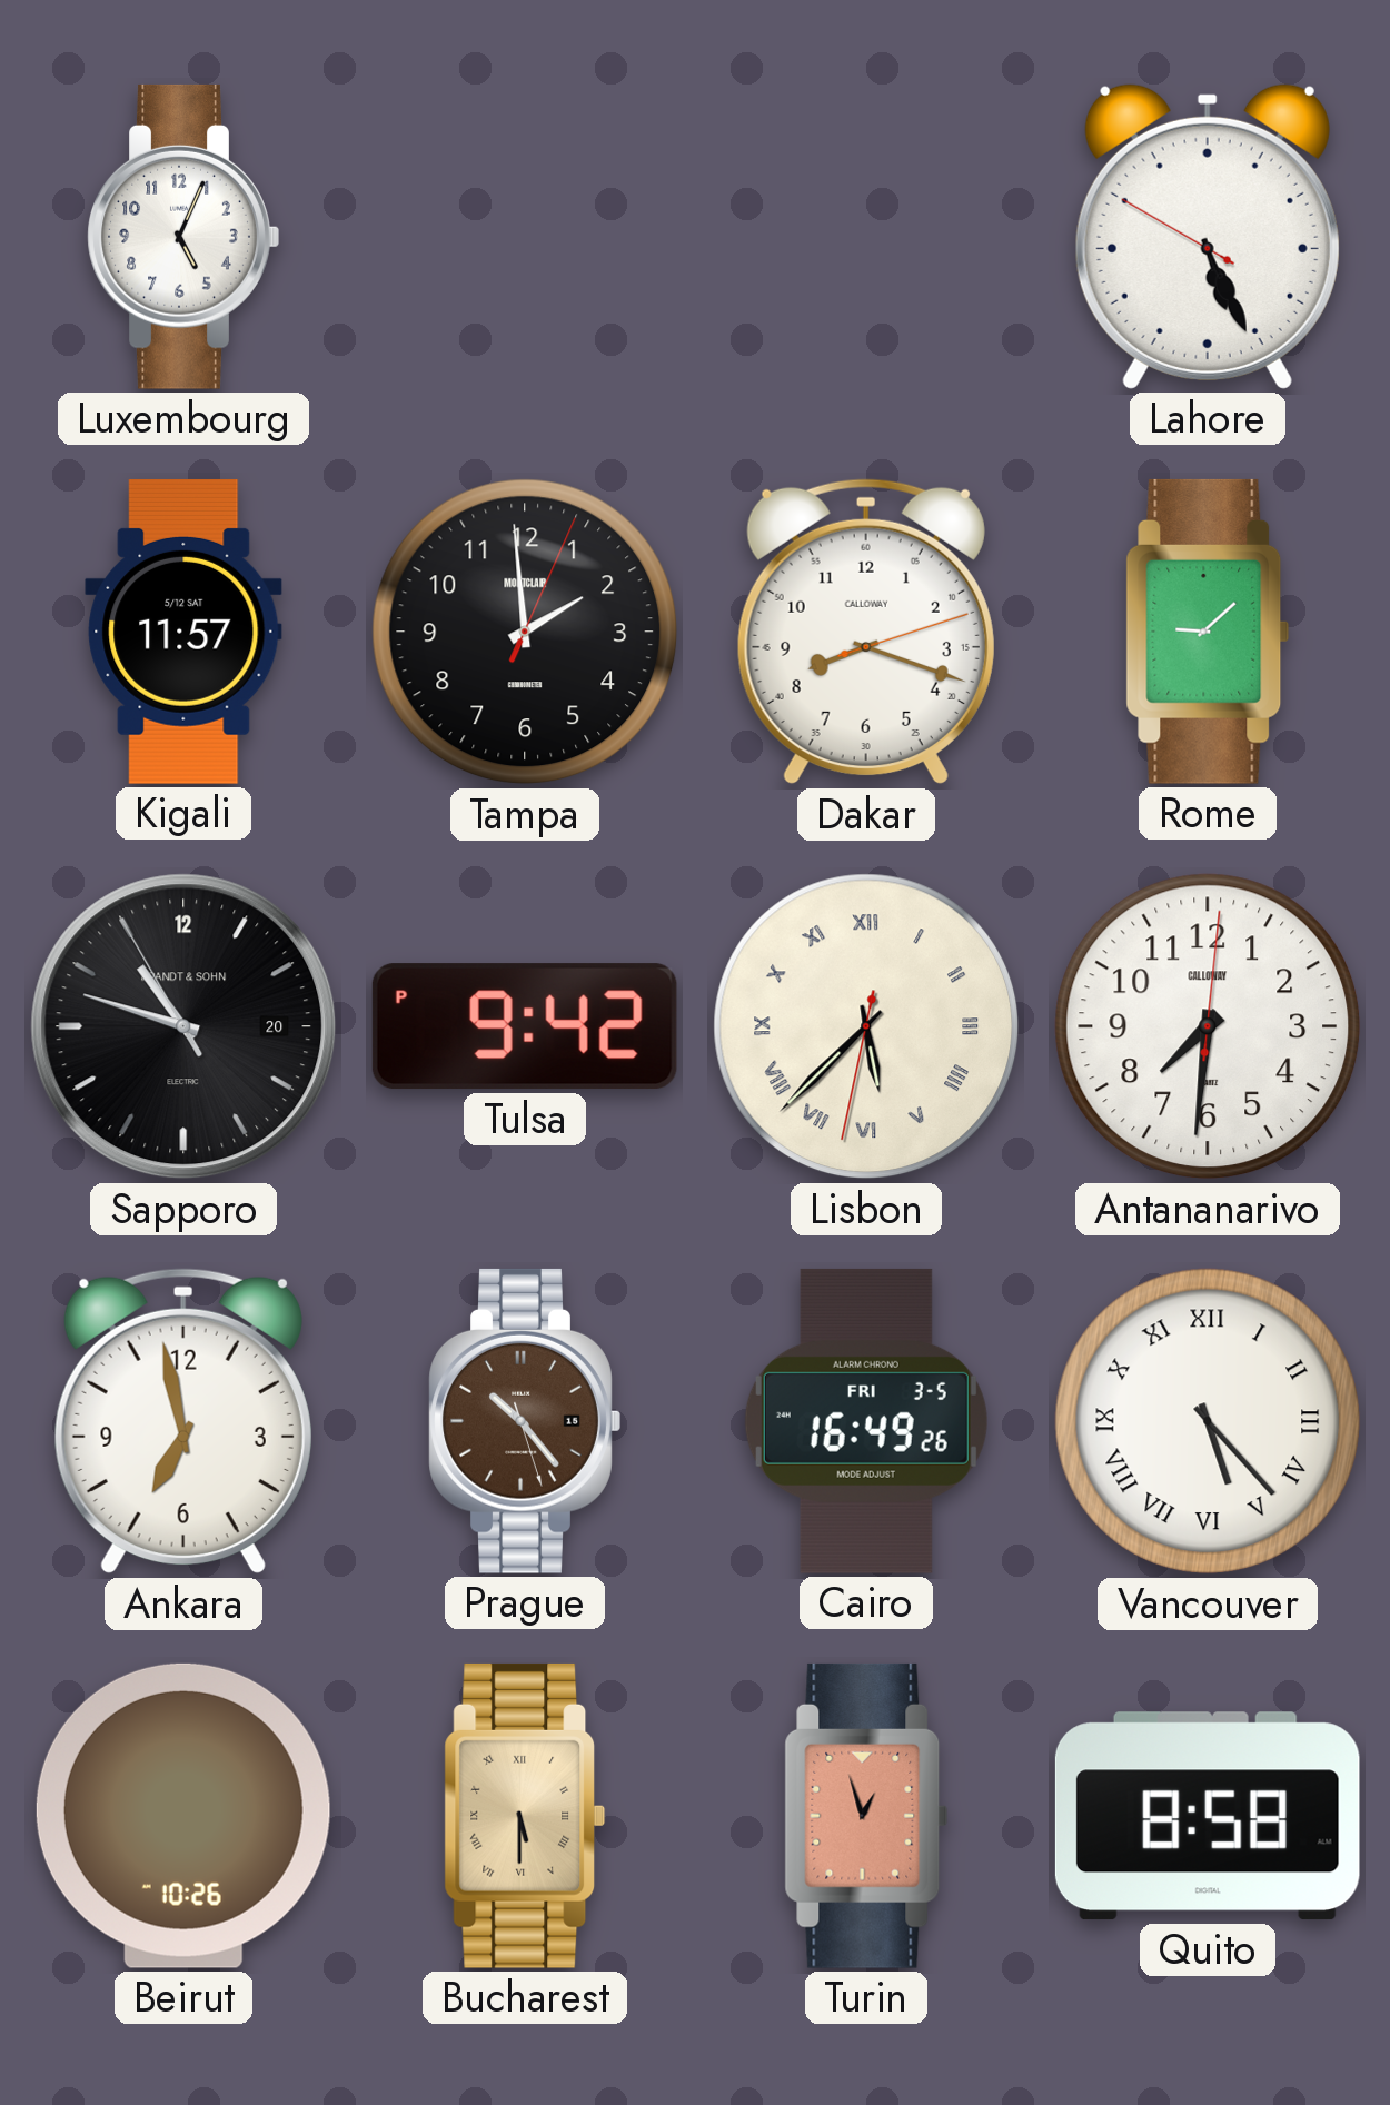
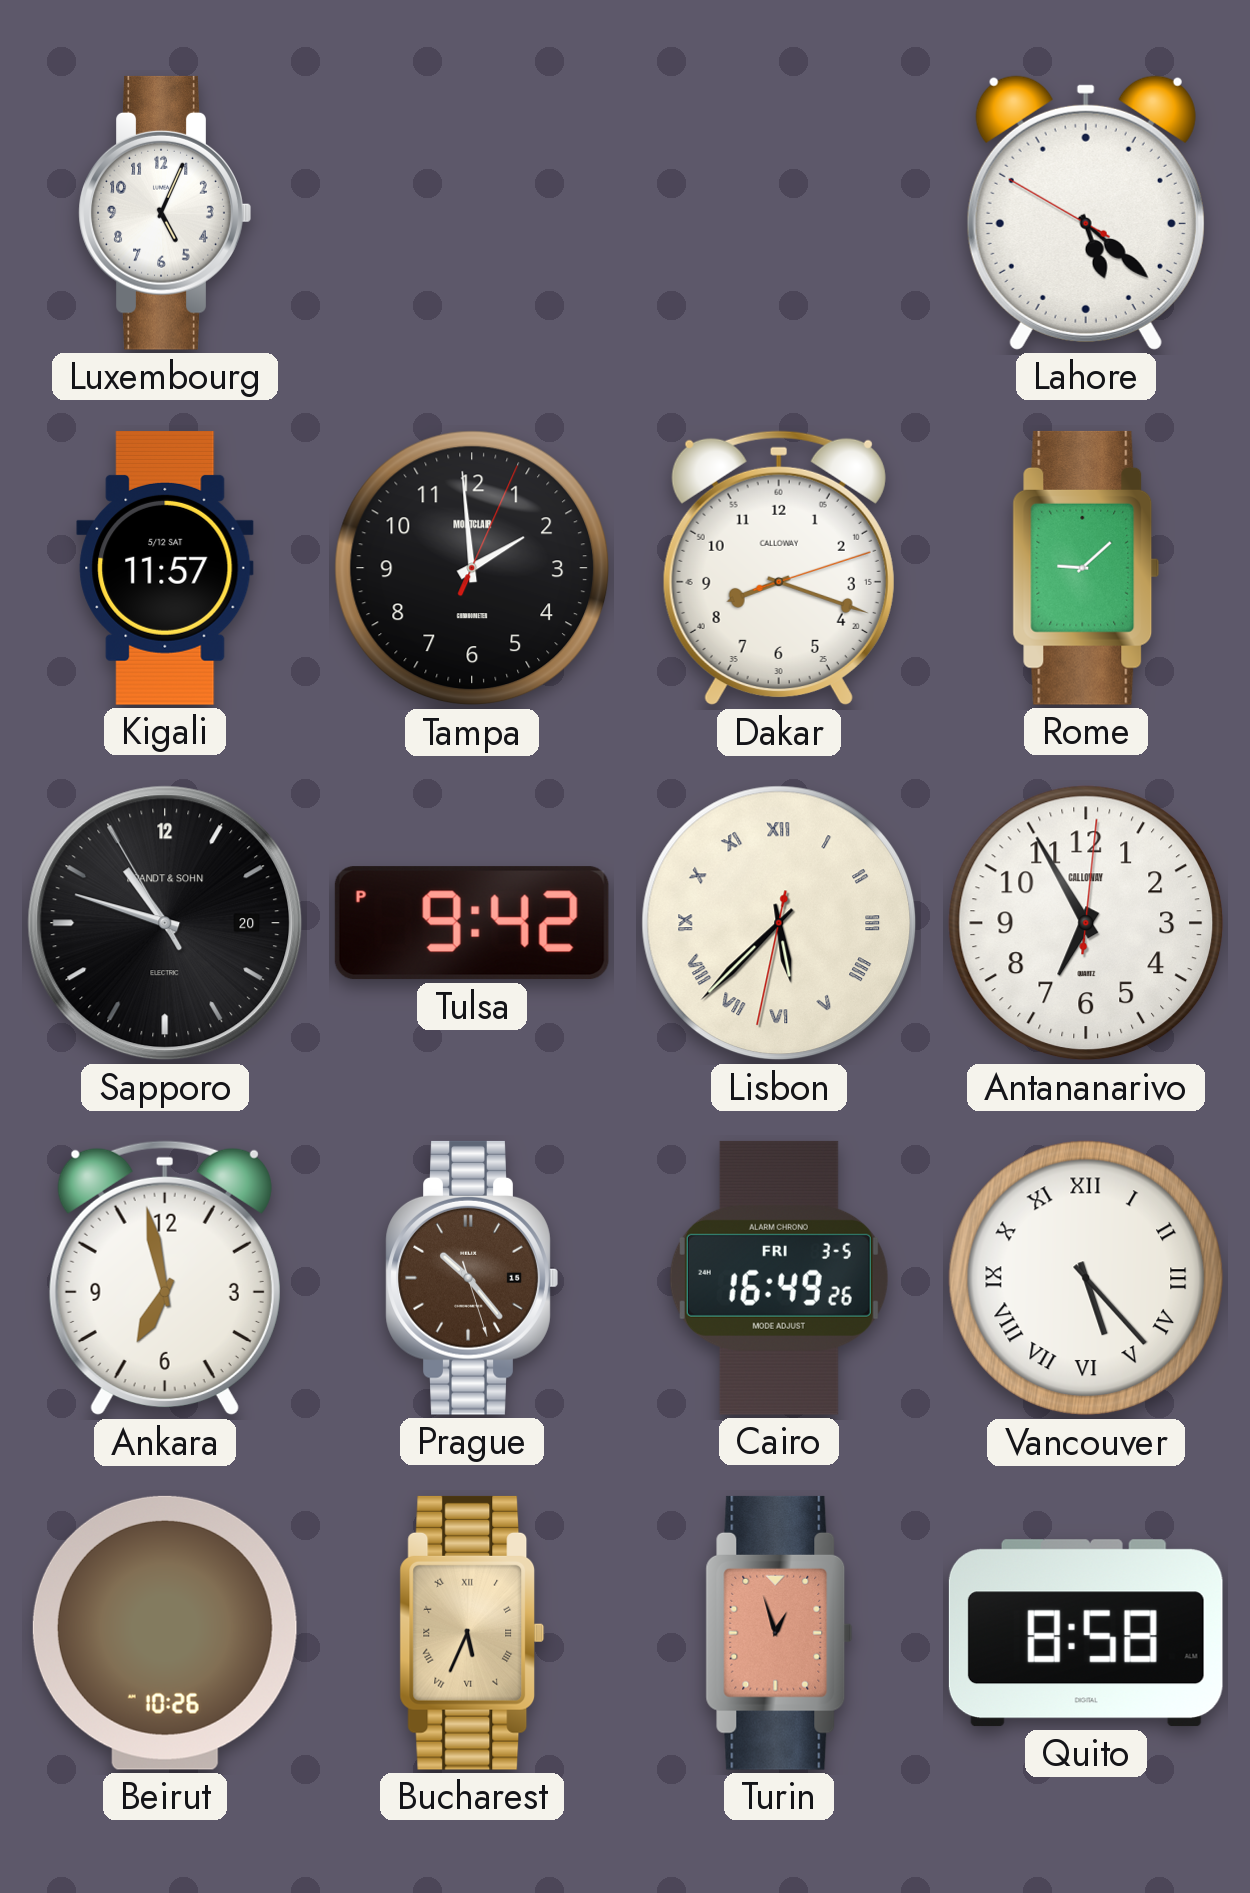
Lahore: 5:25 -> 5:21
Antananarivo: 7:31 -> 6:55
Bucharest: 5:30 -> 5:34
